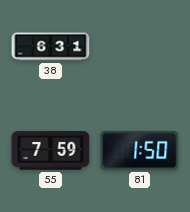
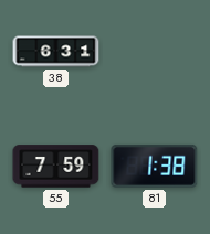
81: 1:50 -> 1:38
